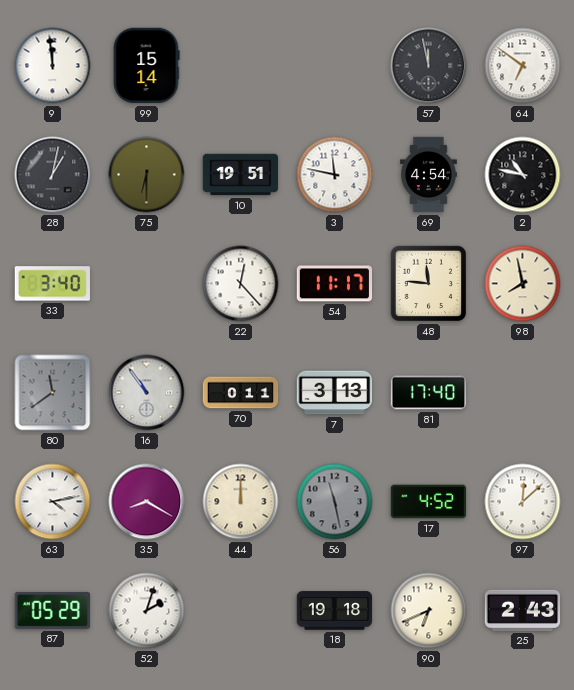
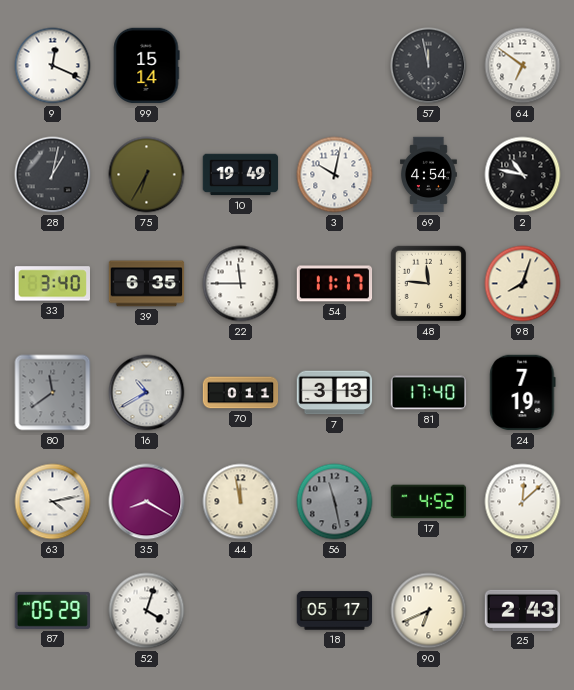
9: 11:59 -> 12:19
75: 6:30 -> 6:35
10: 19:51 -> 19:49
3: 11:47 -> 10:02
39: none -> 6:35
22: 12:23 -> 11:45
98: 7:58 -> 8:03
16: 10:54 -> 10:40
24: none -> 7:19
44: 12:00 -> 11:58
52: 2:03 -> 4:03
18: 19:18 -> 05:17
